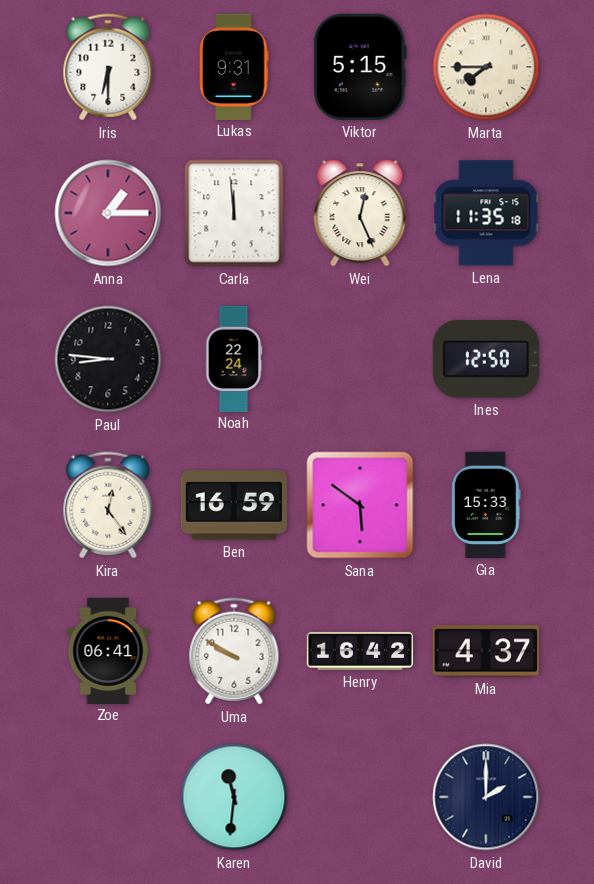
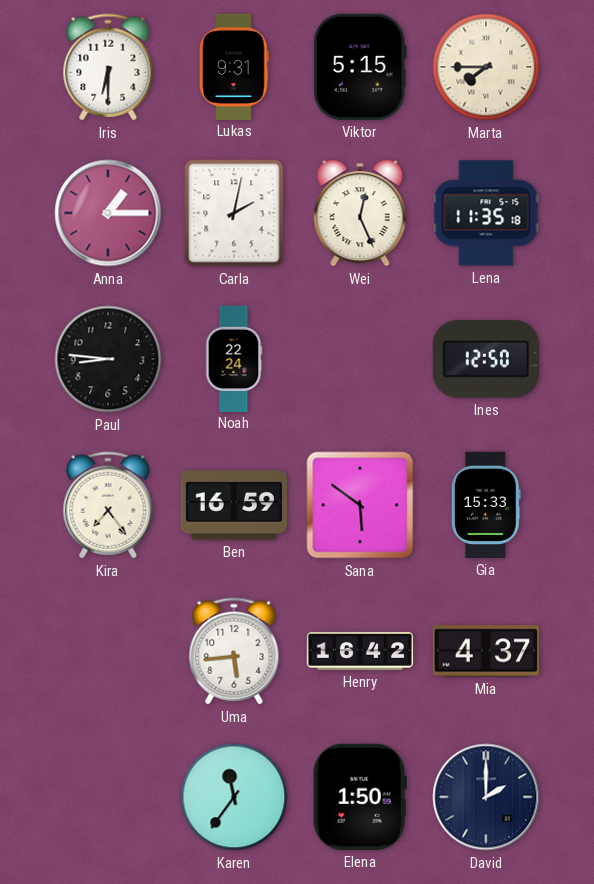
Carla: 11:59 -> 2:02
Kira: 12:24 -> 7:24
Zoe: 06:41 -> none
Uma: 9:50 -> 5:44
Karen: 11:31 -> 11:36
Elena: none -> 1:50
